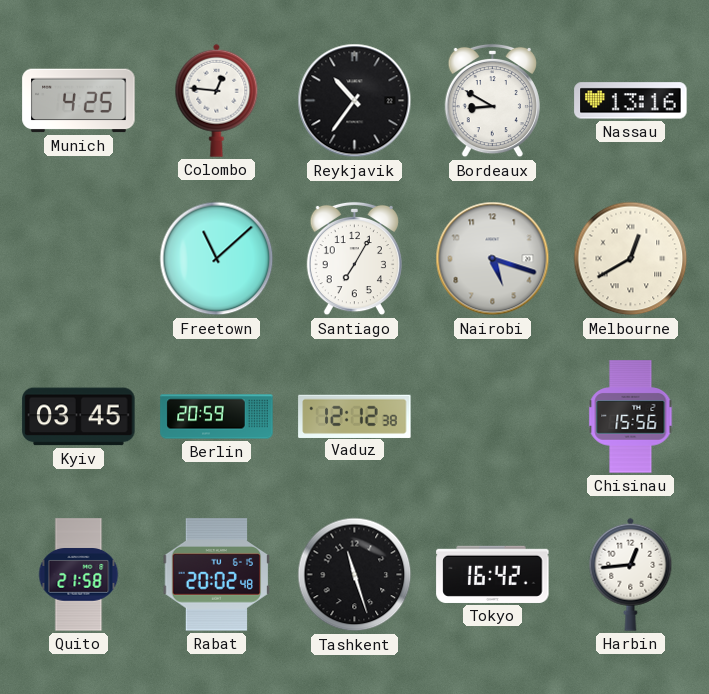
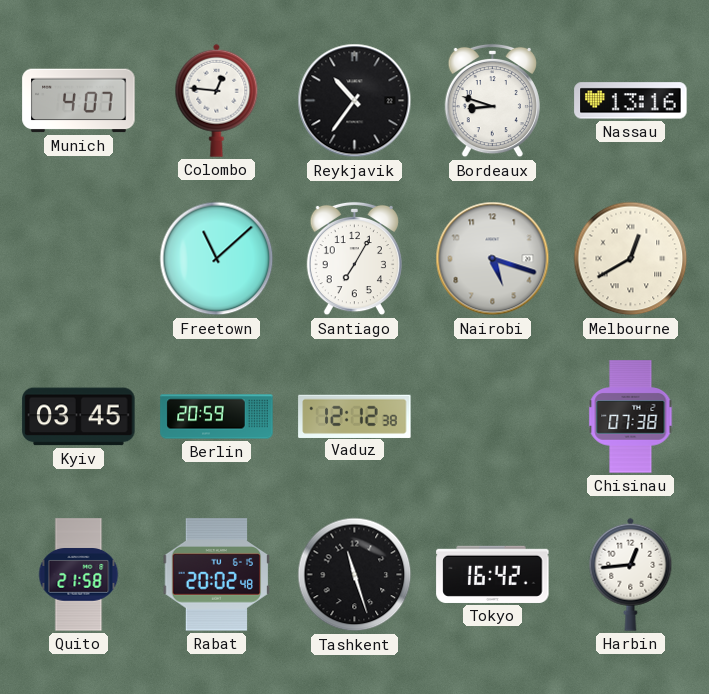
Munich: 4:25 -> 4:07
Bordeaux: 8:50 -> 8:48
Chisinau: 15:56 -> 07:38
